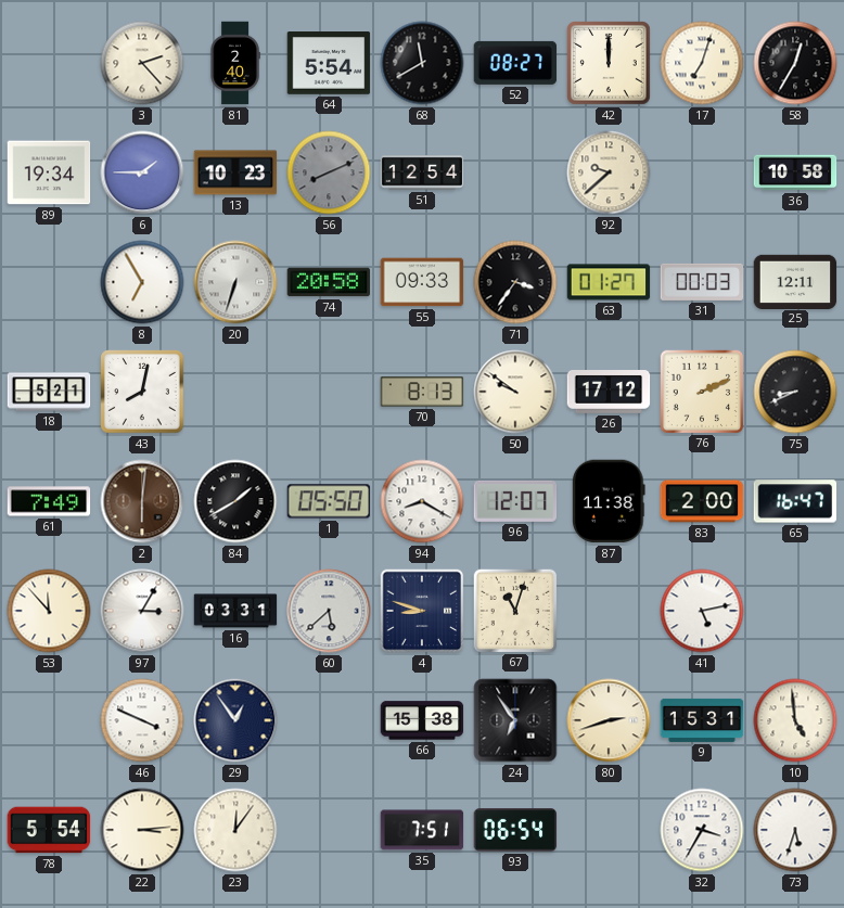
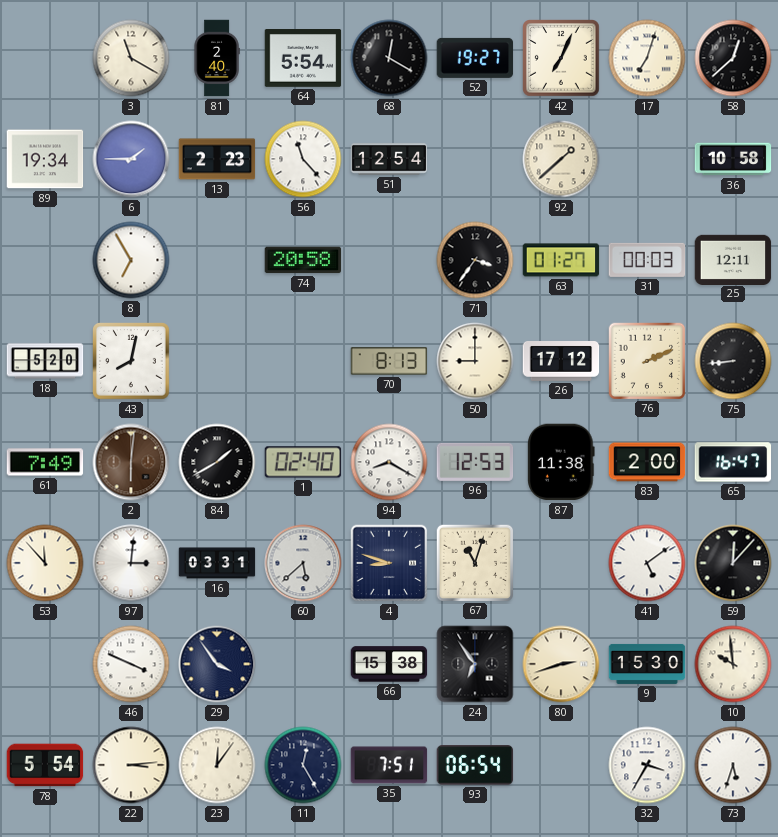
3: 2:23 -> 11:20
68: 11:40 -> 12:20
52: 08:27 -> 19:27
42: 12:00 -> 7:04
58: 12:35 -> 12:38
13: 10:23 -> 2:23
56: 8:11 -> 11:23
56 dial: grey -> white
92: 9:38 -> 1:38
20: 6:33 -> none
55: 09:33 -> none
18: 5:21 -> 5:20
50: 9:51 -> 9:00
75: 8:41 -> 8:44
1: 05:50 -> 02:40
96: 12:07 -> 12:53
97: 3:05 -> 3:01
41: 5:13 -> 5:09
59: none -> 12:07
29: 12:54 -> 3:54
9: 15:31 -> 15:30
10: 4:59 -> 9:59
11: none -> 12:25
